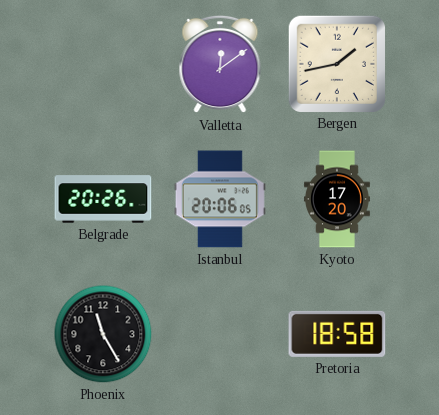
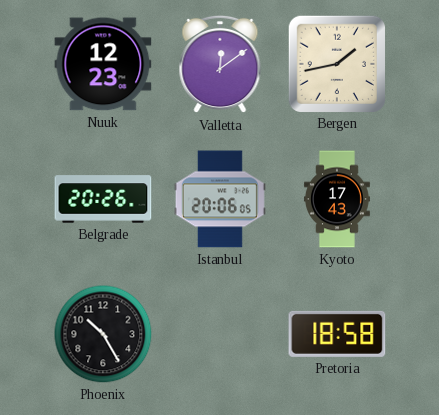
Nuuk: none -> 12:23
Kyoto: 17:20 -> 17:43
Phoenix: 11:25 -> 10:25
